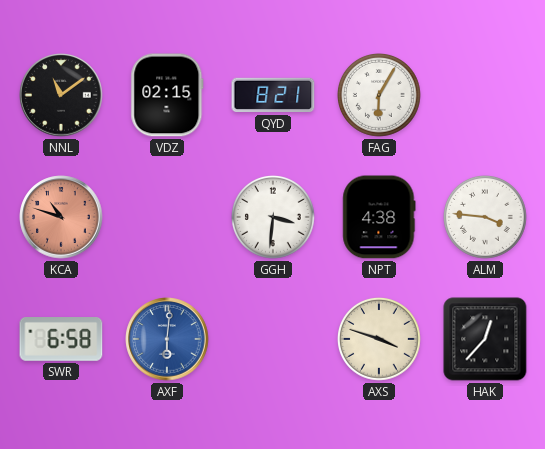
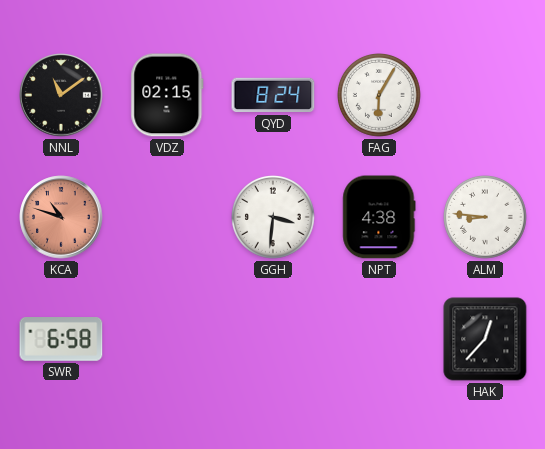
QYD: 8:21 -> 8:24
ALM: 3:46 -> 8:46
AXF: 6:01 -> none
AXS: 3:48 -> none
